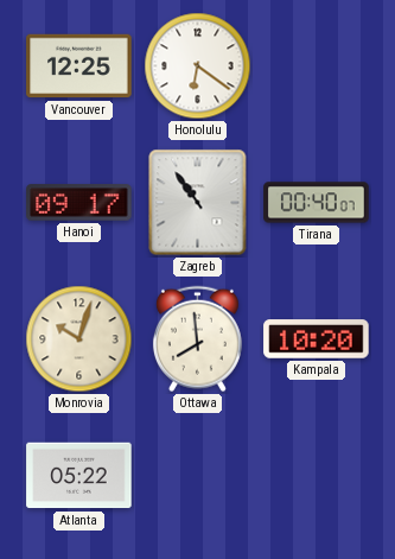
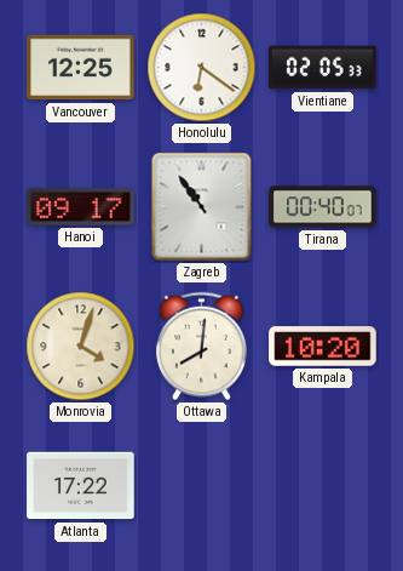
Vientiane: none -> 02:05
Monrovia: 10:03 -> 4:03
Ottawa: 7:59 -> 8:01
Atlanta: 05:22 -> 17:22
